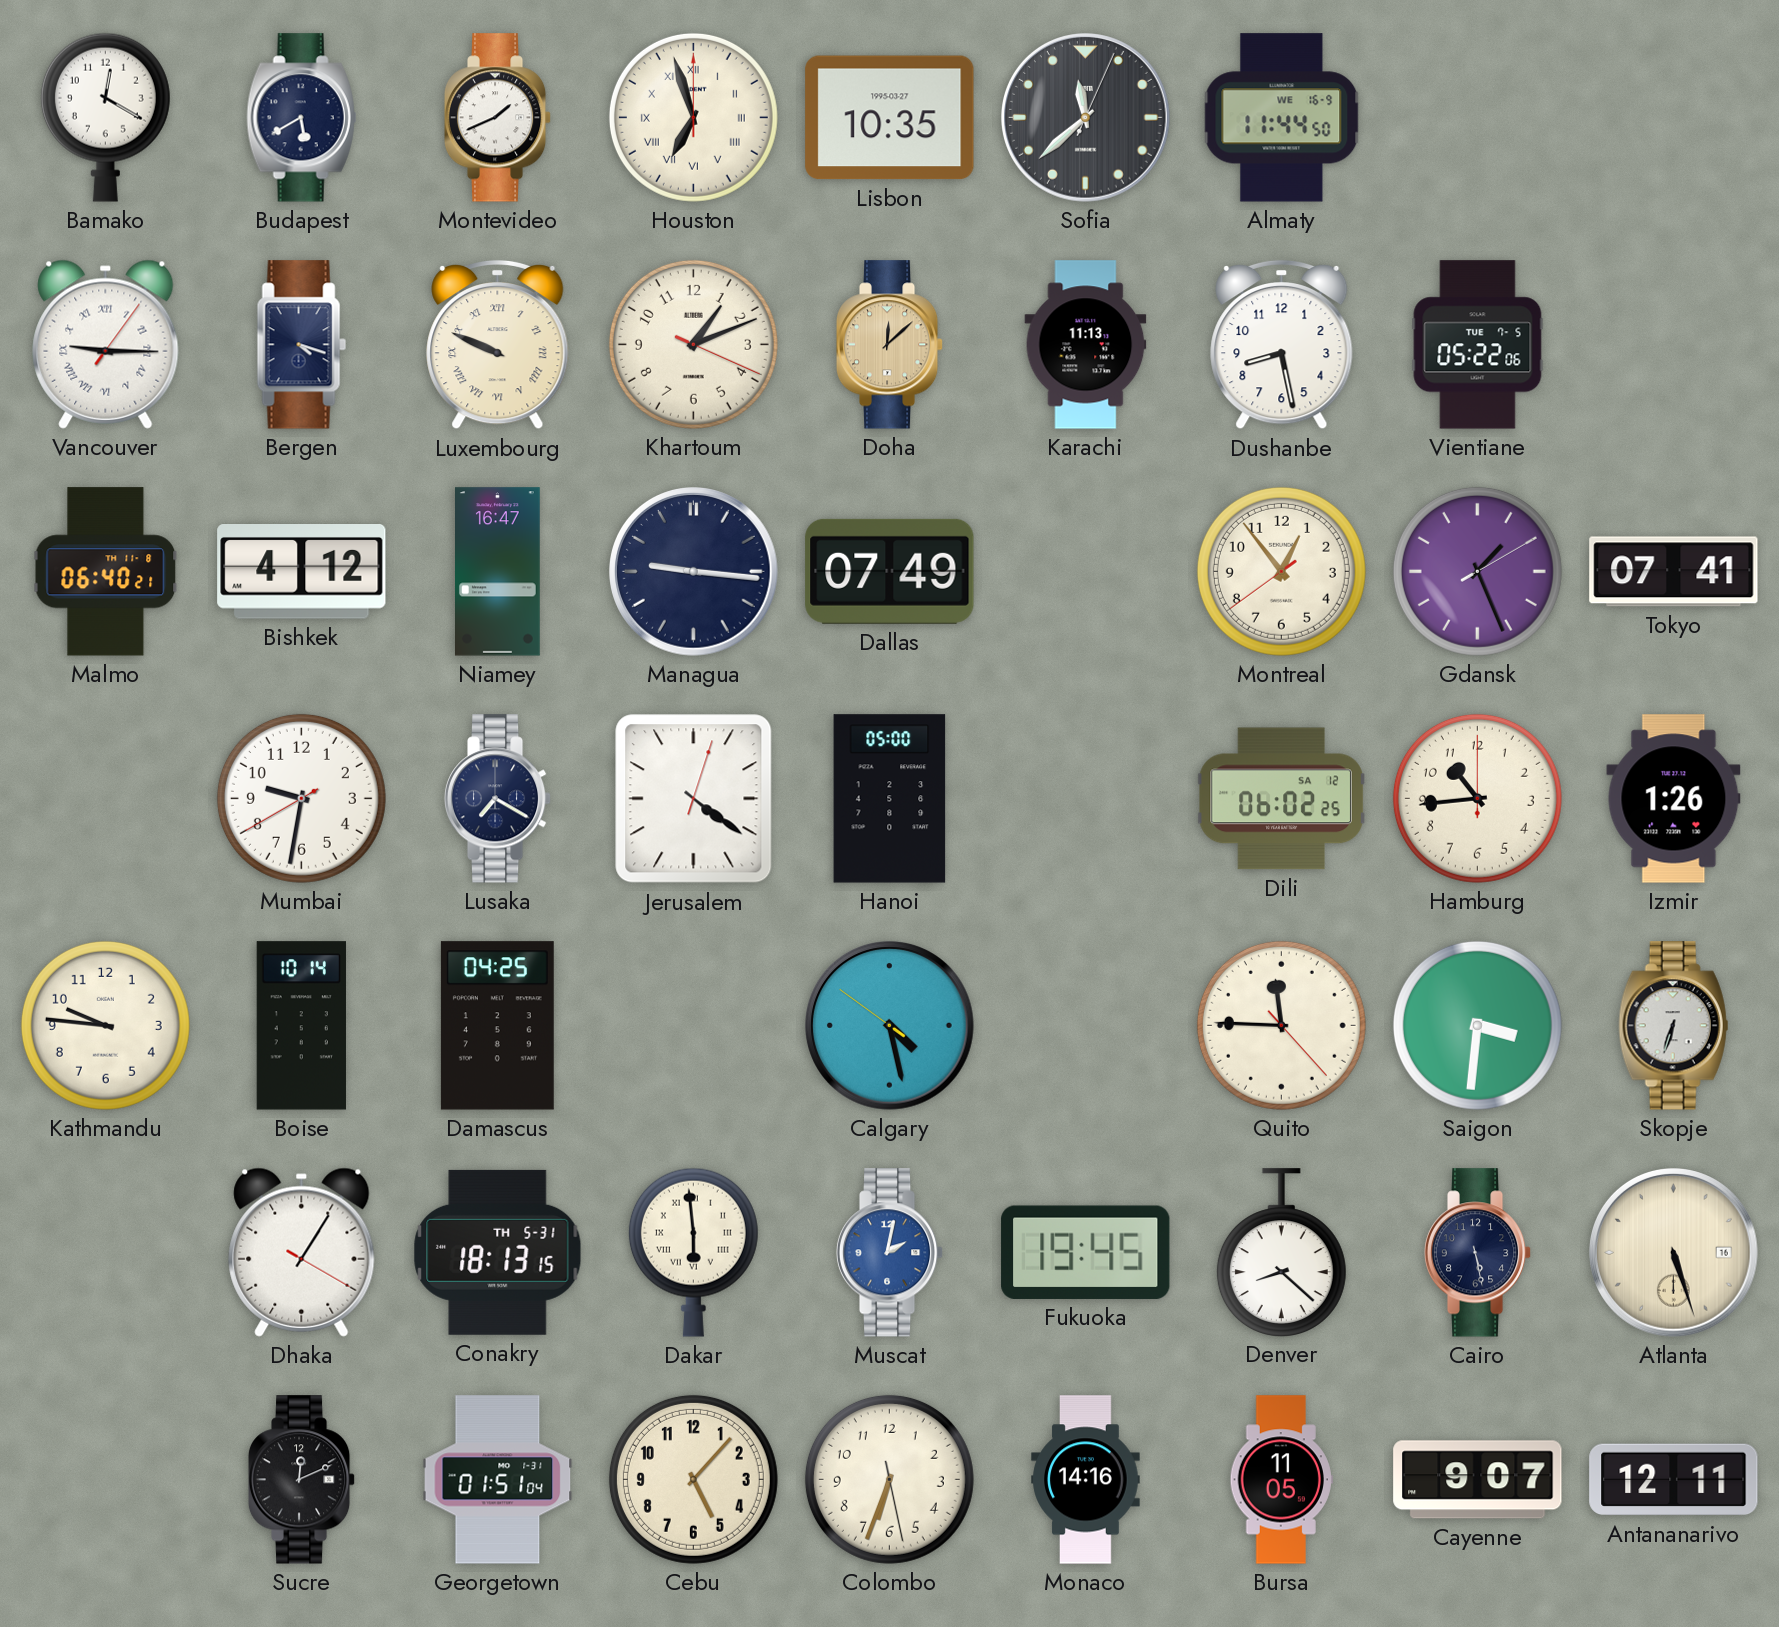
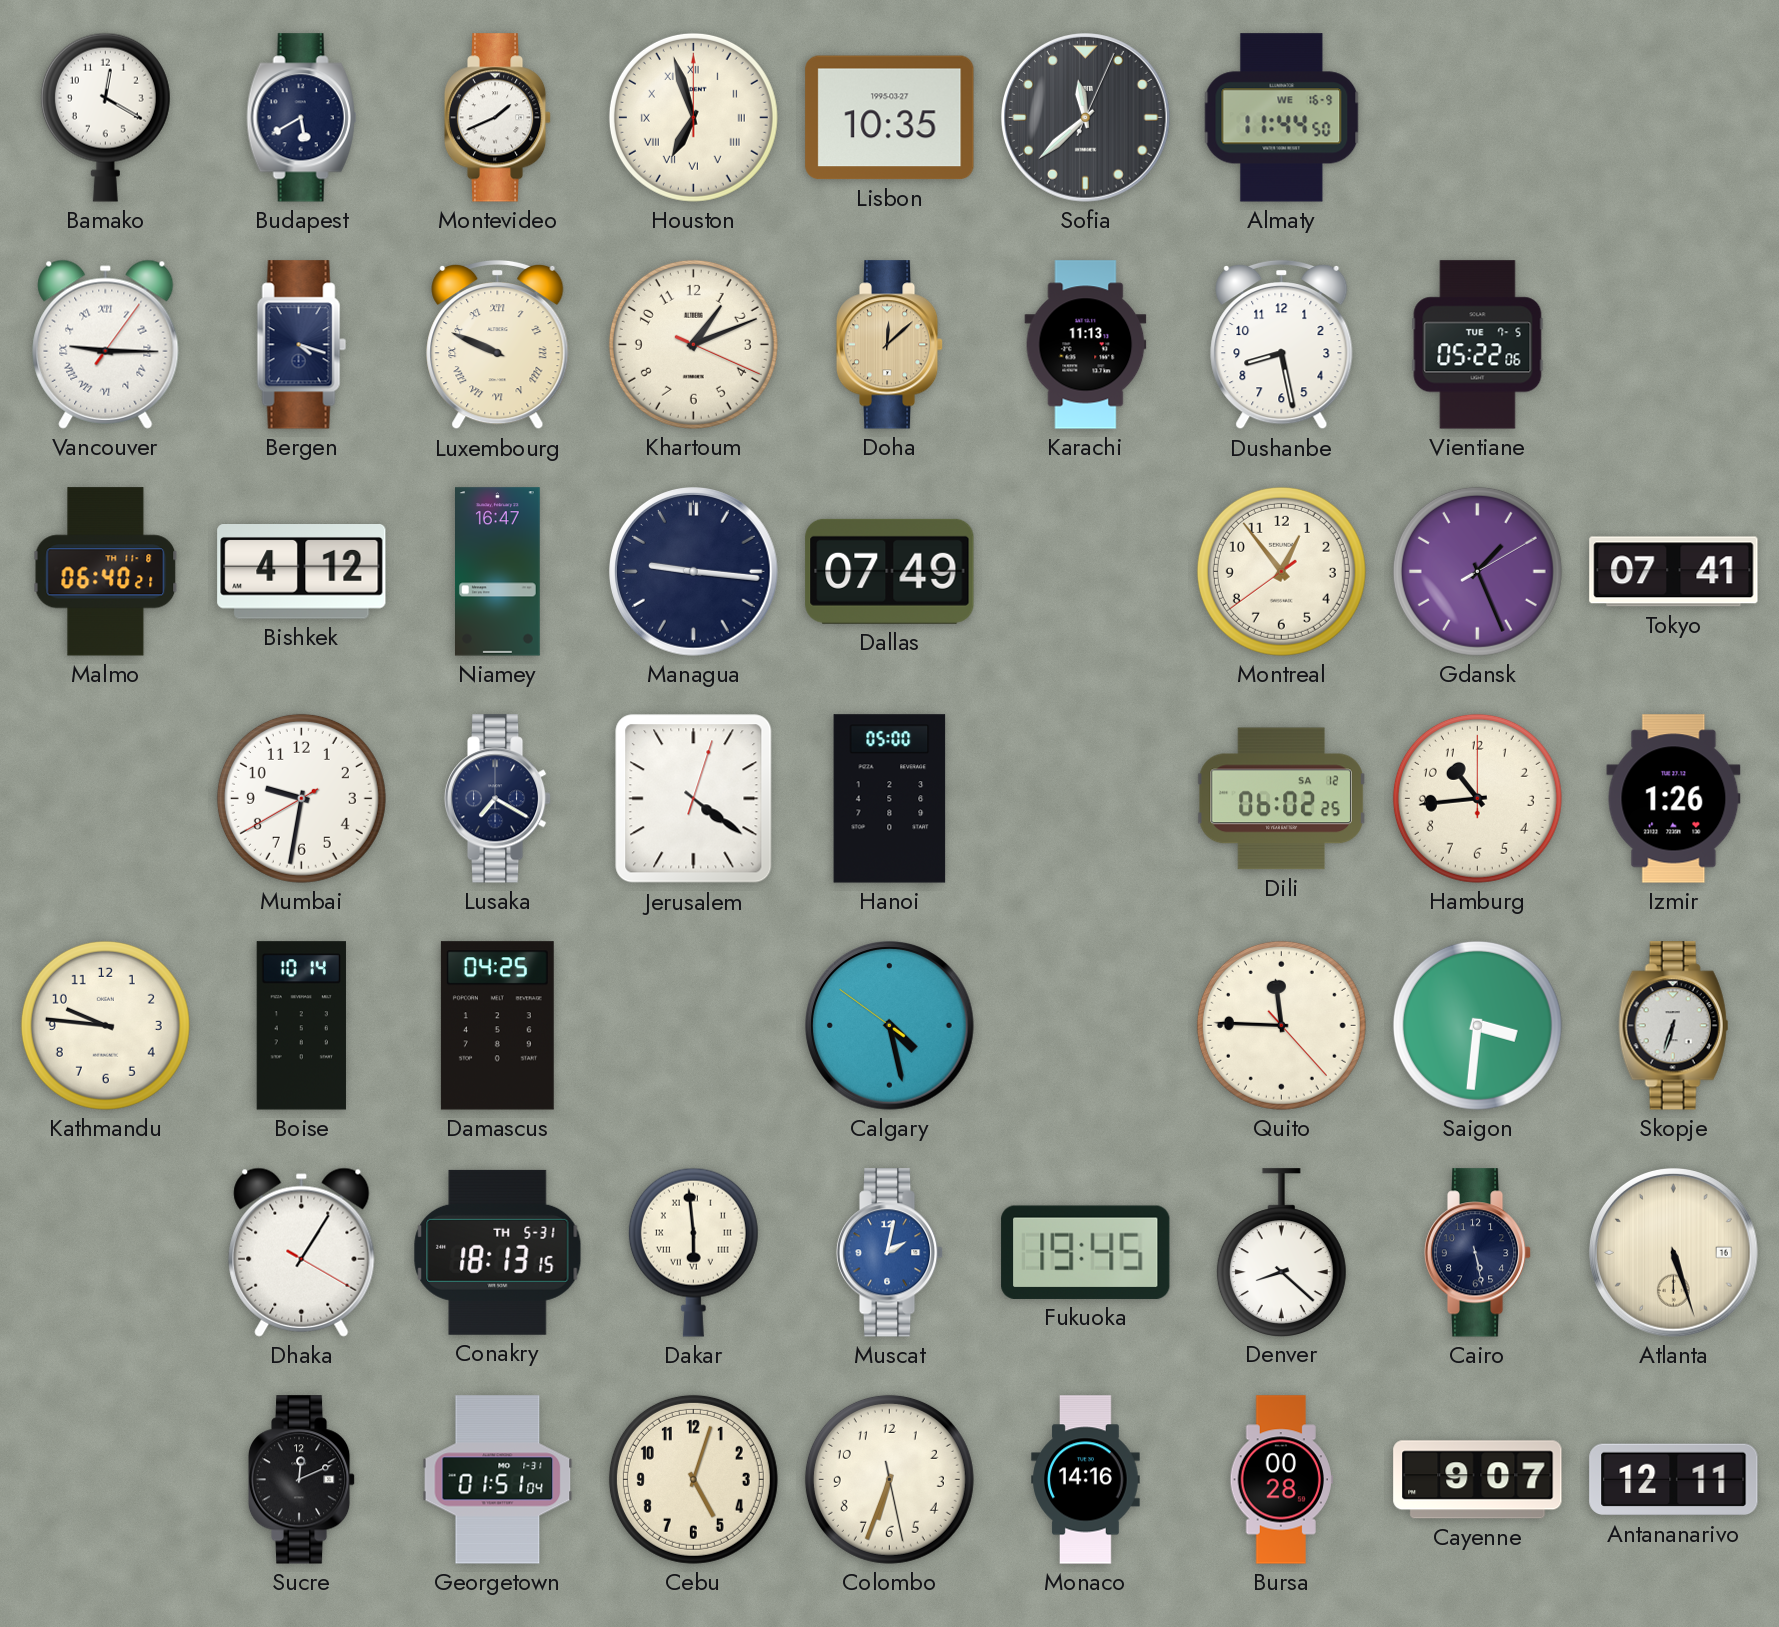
Cebu: 5:07 -> 5:03
Bursa: 11:05 -> 00:28
